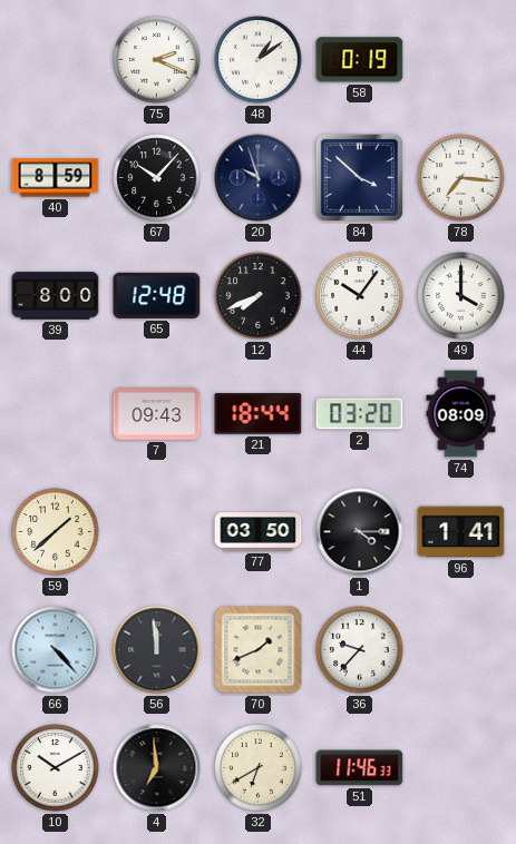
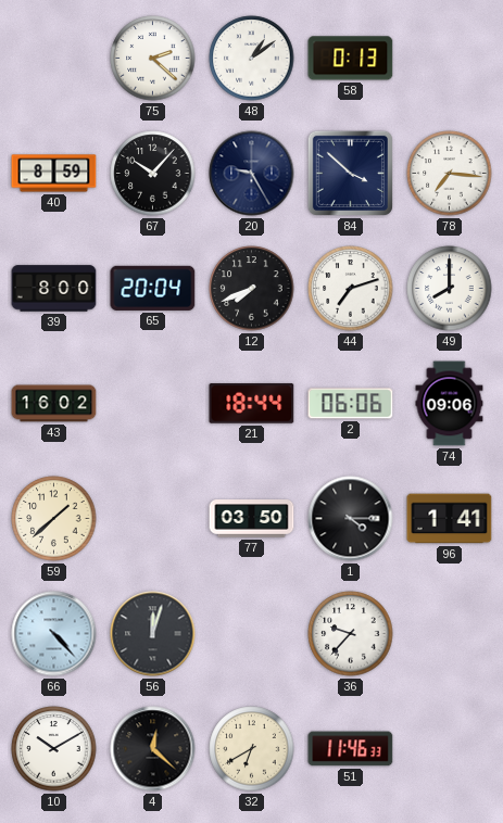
75: 2:19 -> 2:22
58: 0:19 -> 0:13
20: 9:57 -> 9:25
65: 12:48 -> 20:04
44: 10:06 -> 7:12
49: 4:00 -> 8:00
43: none -> 16:02
7: 09:43 -> none
2: 03:20 -> 06:06
74: 08:09 -> 09:06
56: 11:59 -> 12:03
70: 1:41 -> none
4: 6:59 -> 12:22
